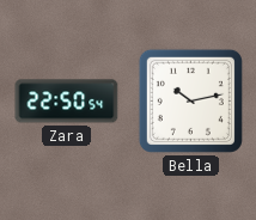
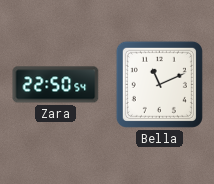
Bella: 10:13 -> 11:11
